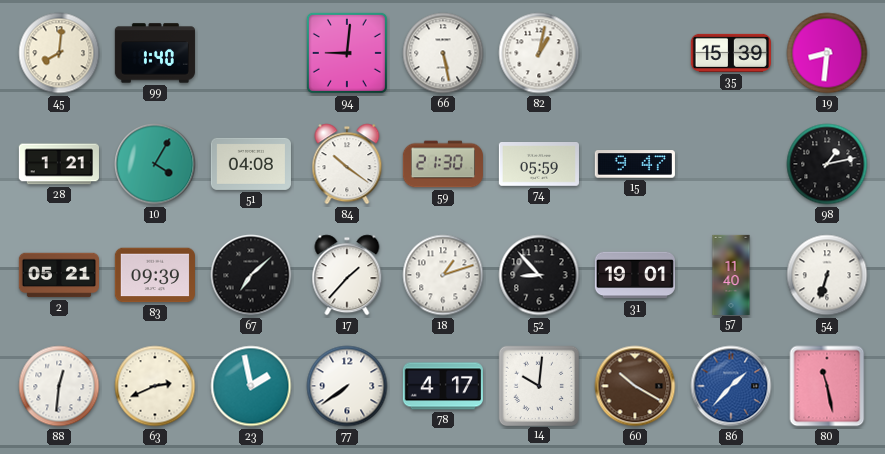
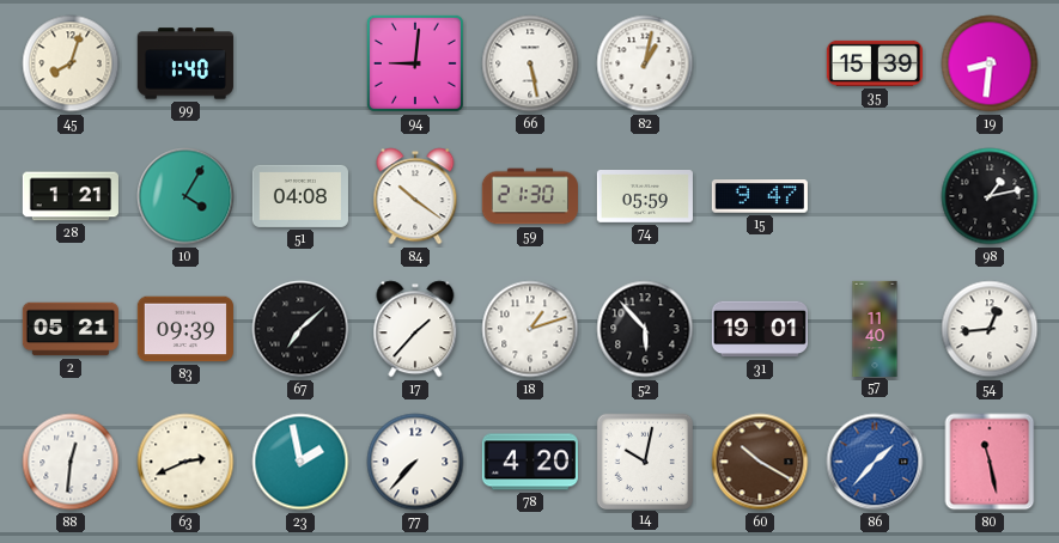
45: 8:01 -> 8:03
52: 8:53 -> 5:53
54: 6:33 -> 12:44
77: 7:39 -> 7:37
78: 4:17 -> 4:20
14: 10:01 -> 10:02
